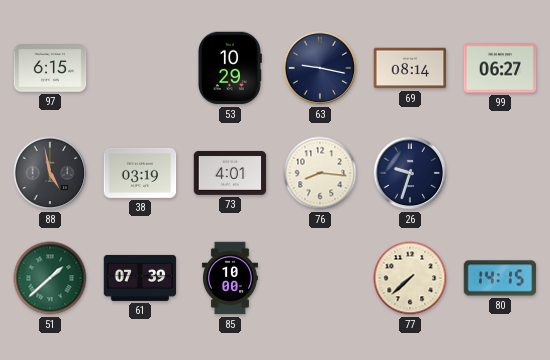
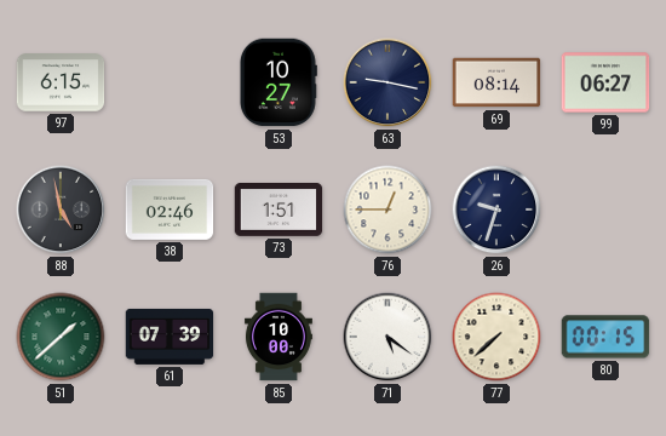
53: 10:29 -> 10:27
38: 03:19 -> 02:46
73: 4:01 -> 1:51
76: 8:16 -> 12:45
71: none -> 5:21
80: 14:15 -> 00:15
